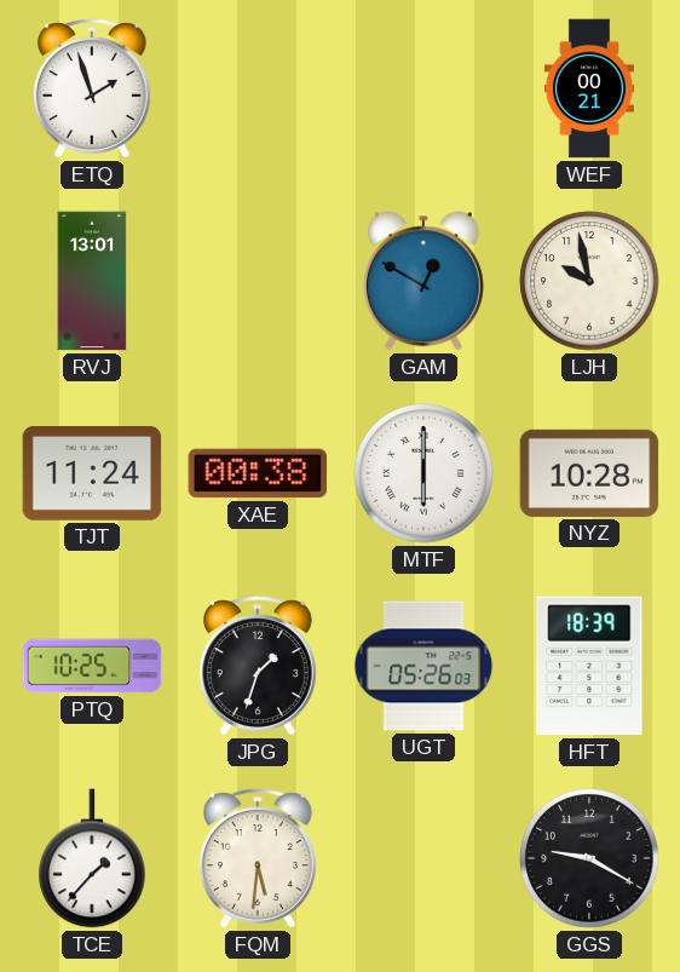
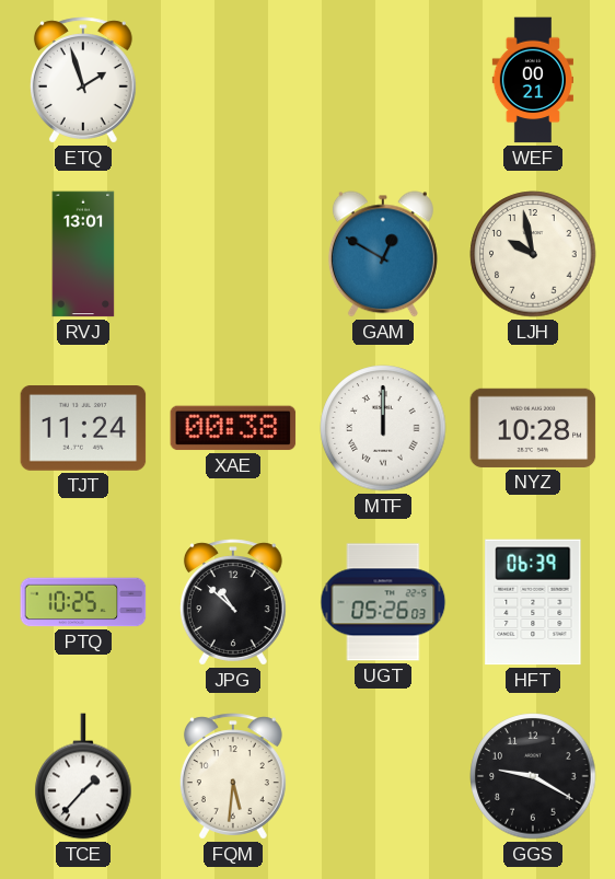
MTF: 6:00 -> 12:00
JPG: 1:33 -> 10:52
HFT: 18:39 -> 06:39
